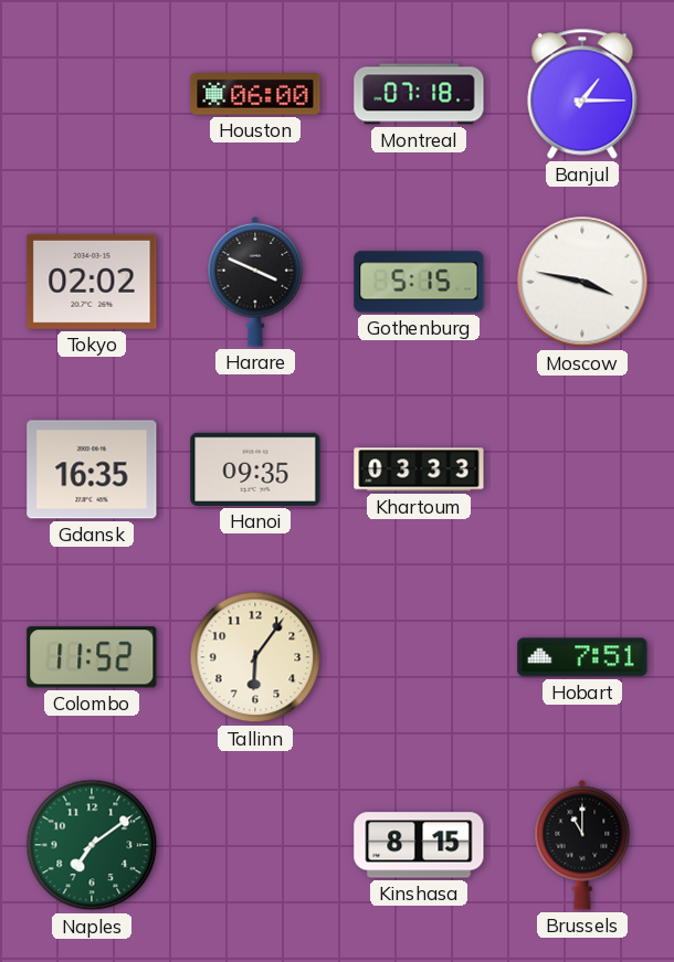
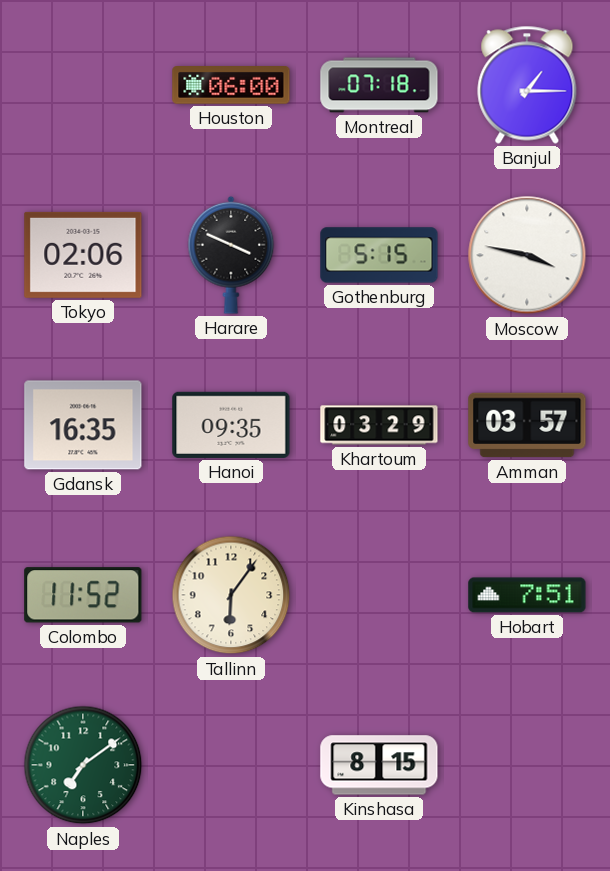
Tokyo: 02:02 -> 02:06
Khartoum: 03:33 -> 03:29
Amman: none -> 03:57
Brussels: 11:00 -> none
